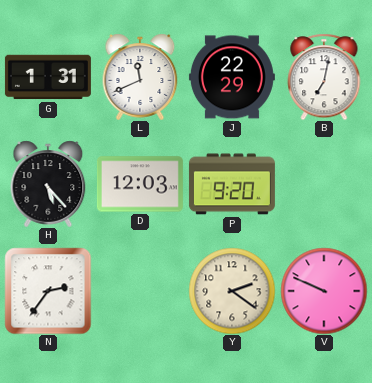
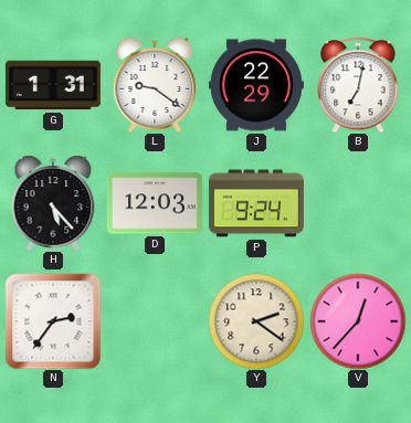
L: 11:41 -> 9:21
P: 9:20 -> 9:24
V: 9:49 -> 12:37
